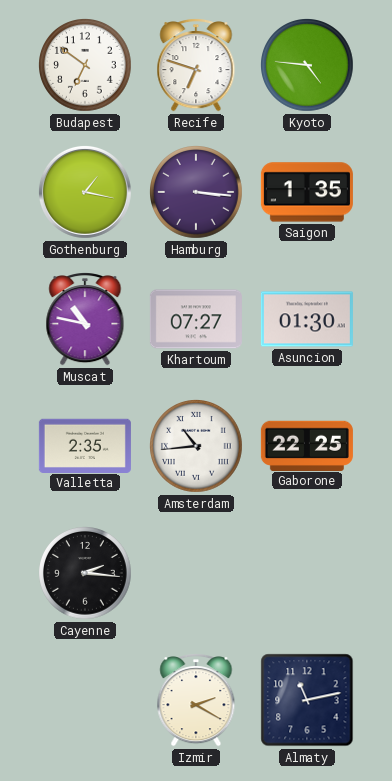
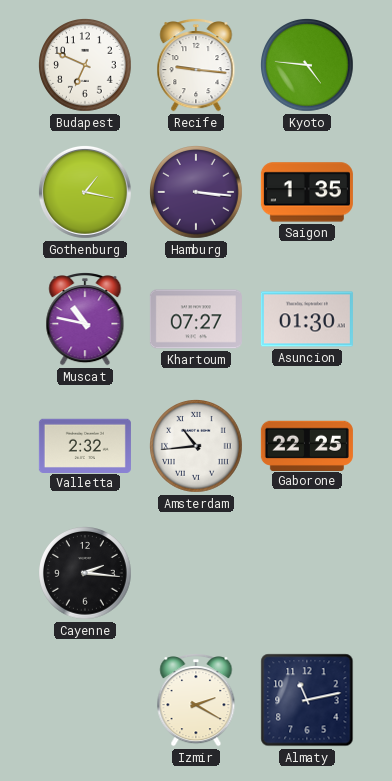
Budapest: 6:51 -> 6:49
Recife: 6:48 -> 9:16
Valletta: 2:35 -> 2:32
